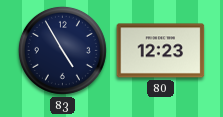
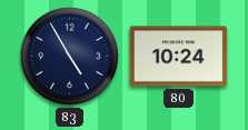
80: 12:23 -> 10:24
